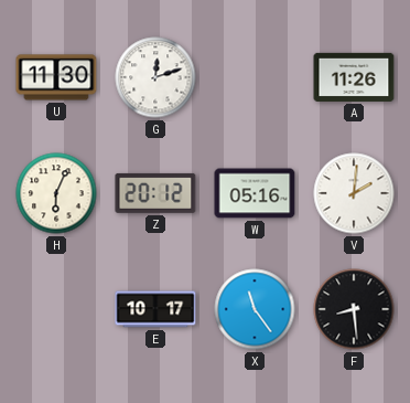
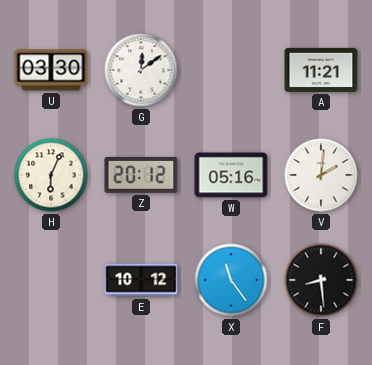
U: 11:30 -> 03:30
G: 12:12 -> 12:09
A: 11:26 -> 11:21
E: 10:17 -> 10:12
